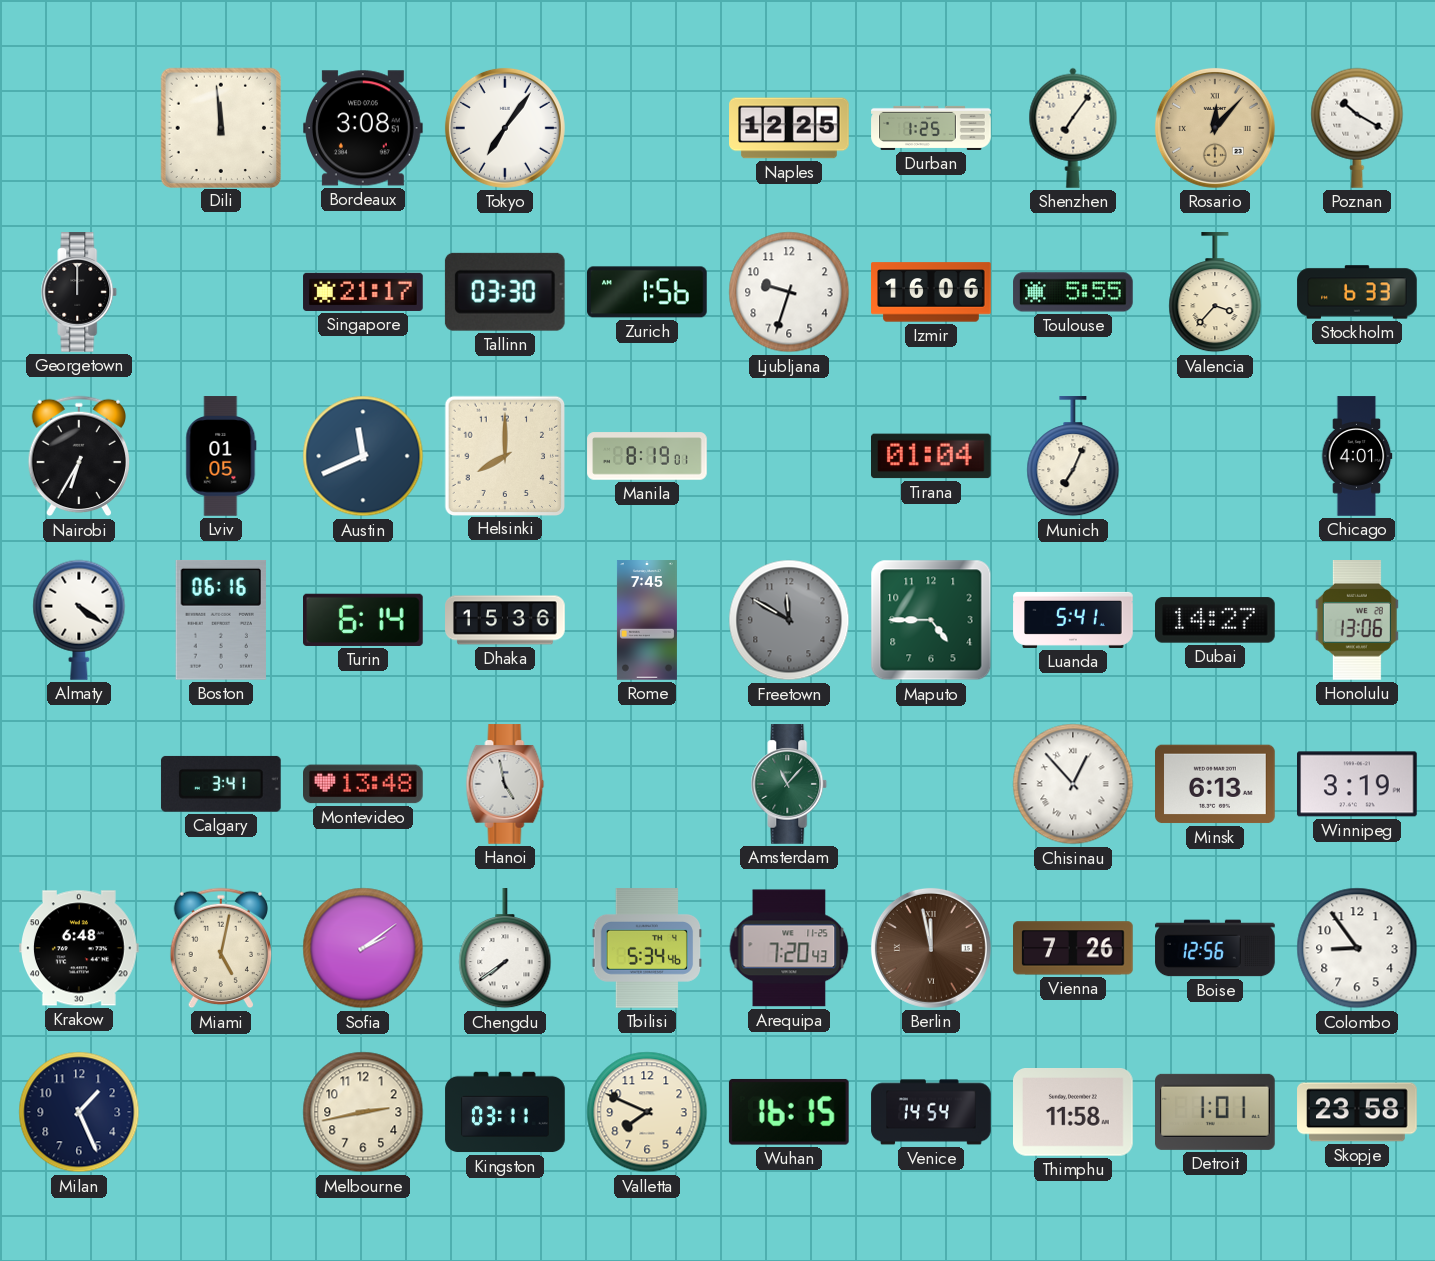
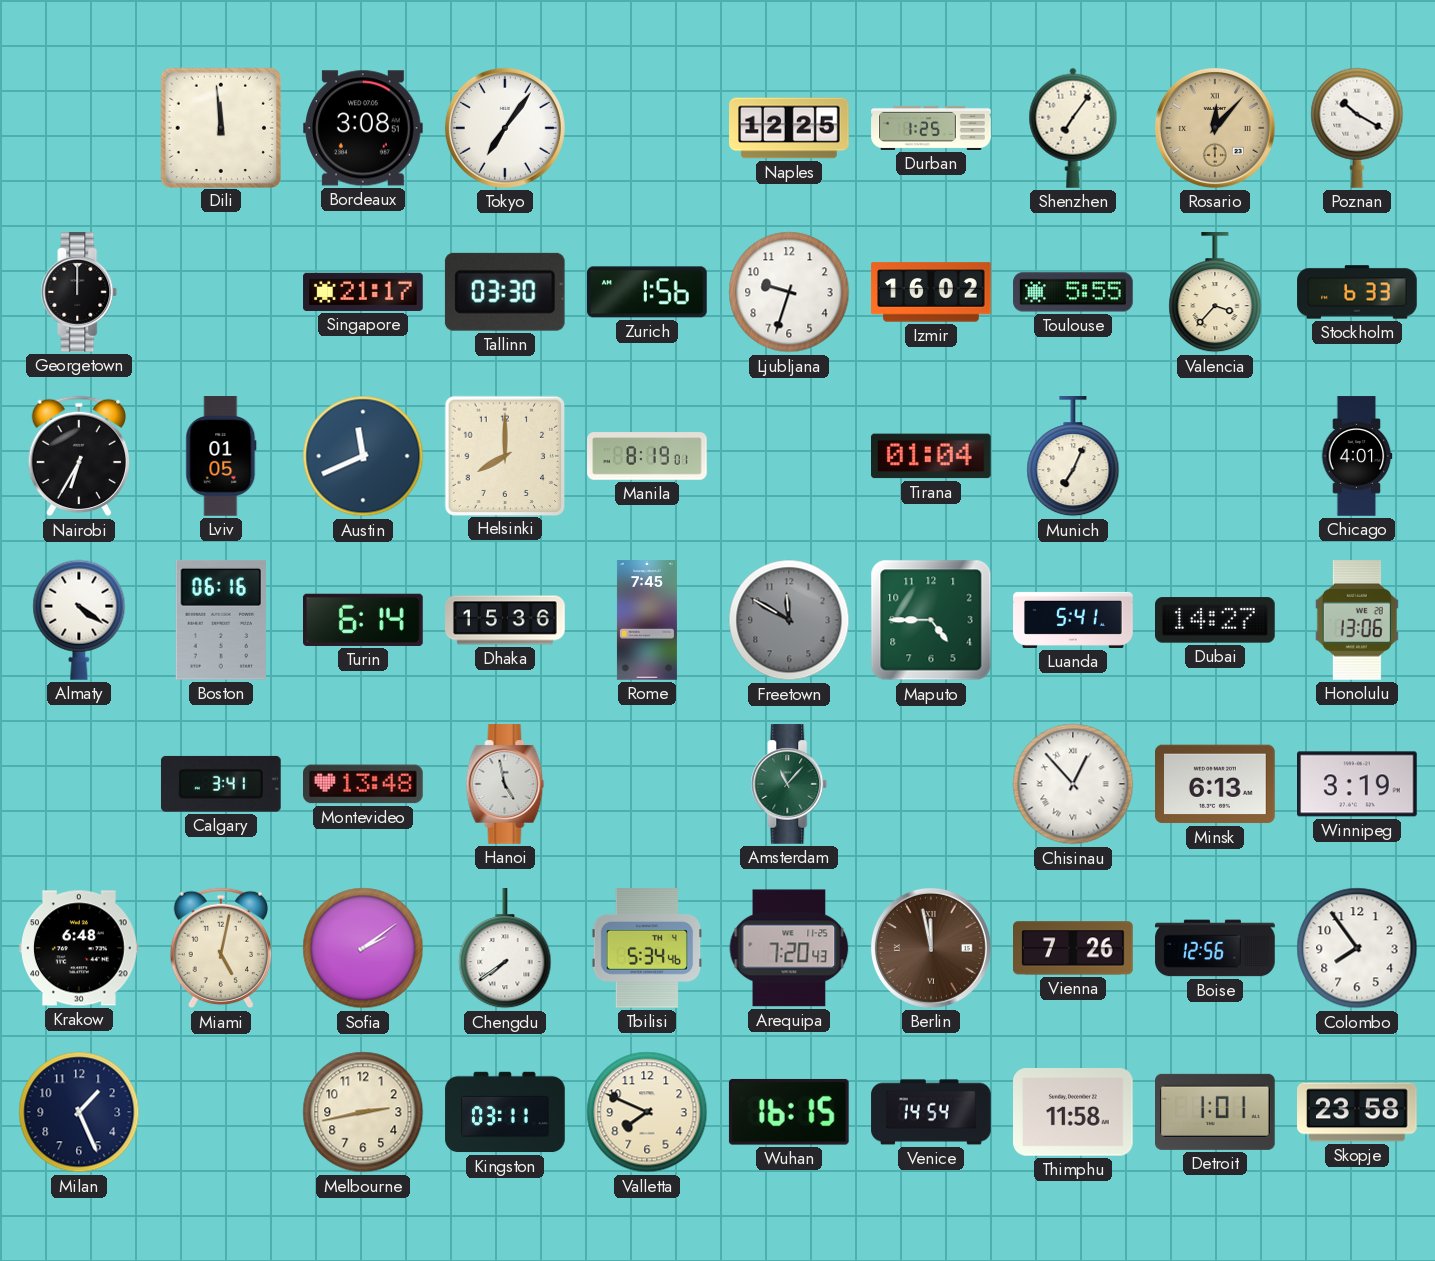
Izmir: 16:06 -> 16:02
Colombo: 8:54 -> 7:54
